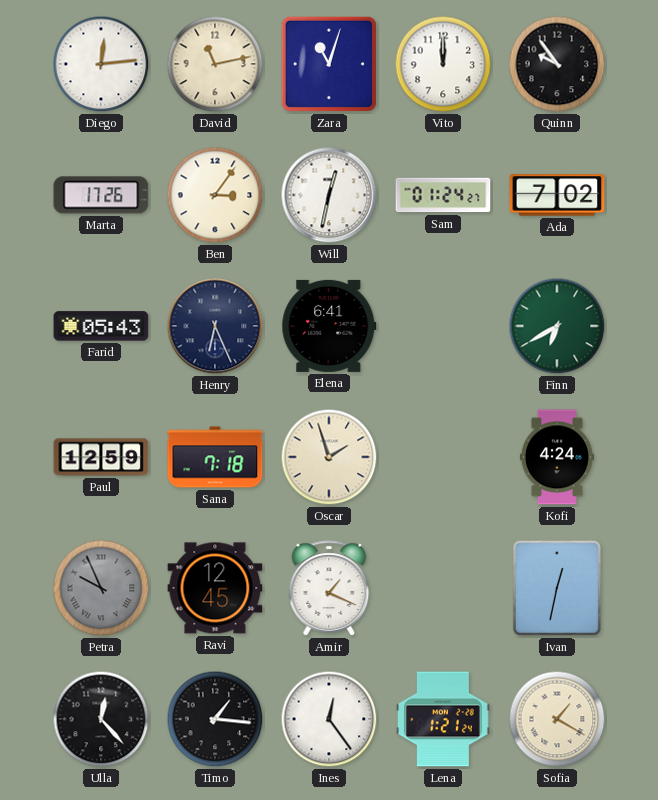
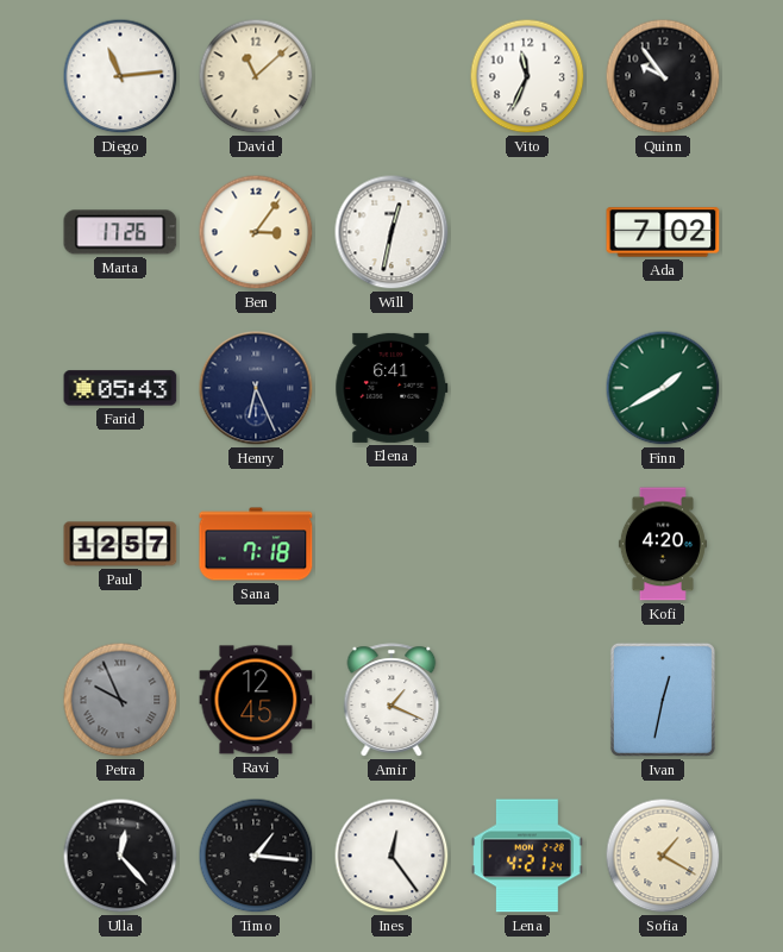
Diego: 12:14 -> 11:14
David: 11:13 -> 11:08
Zara: 11:03 -> none
Vito: 12:00 -> 11:34
Sam: 01:24 -> none
Finn: 6:40 -> 1:40
Paul: 12:59 -> 12:57
Oscar: 1:57 -> none
Kofi: 4:24 -> 4:20
Lena: 1:21 -> 4:21
